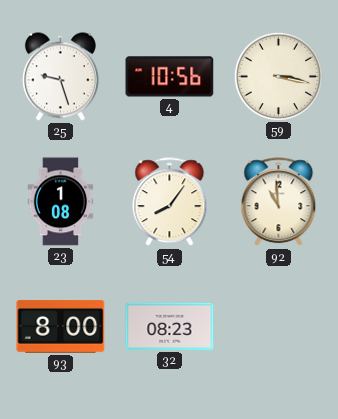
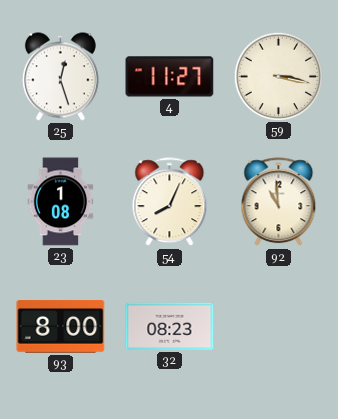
25: 9:27 -> 12:27
4: 10:56 -> 11:27
54: 8:06 -> 8:04
